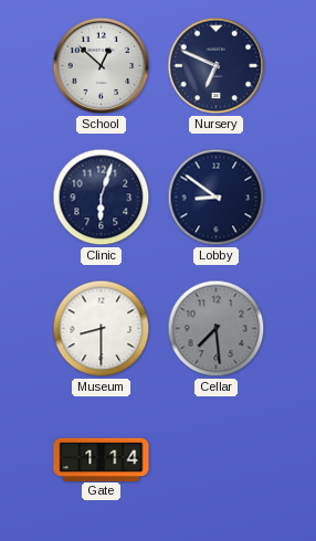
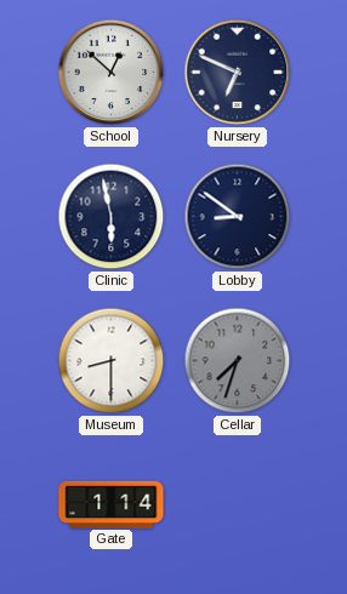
Clinic: 6:03 -> 5:58
Cellar: 7:29 -> 7:33
